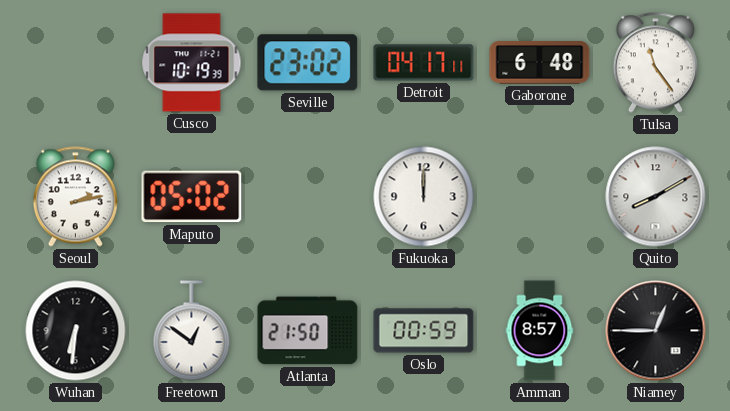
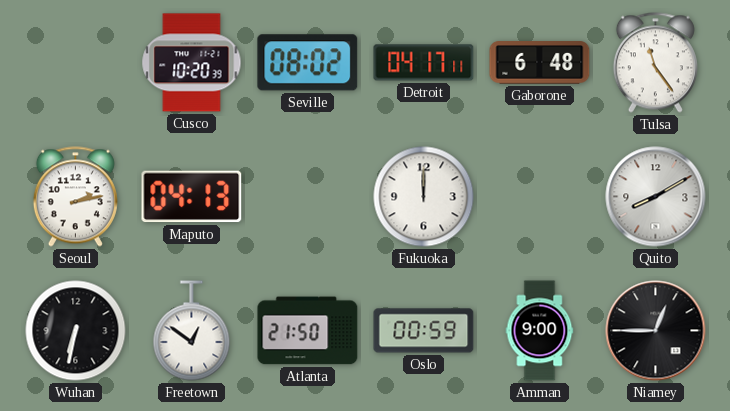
Cusco: 10:19 -> 10:20
Seville: 23:02 -> 08:02
Maputo: 05:02 -> 04:13
Wuhan: 6:31 -> 6:32
Amman: 8:57 -> 9:00
